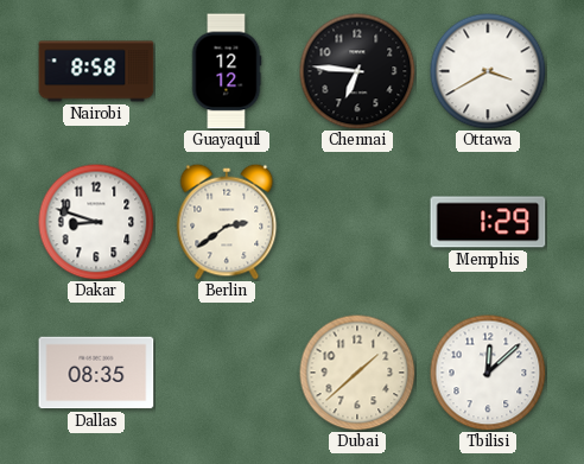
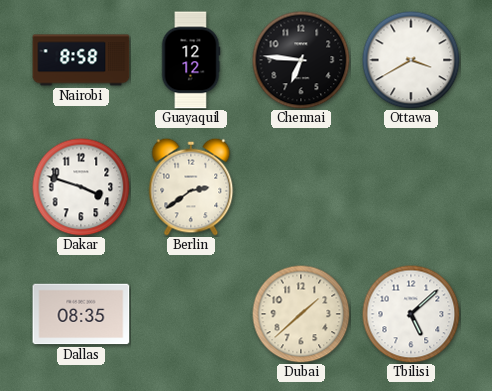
Dakar: 8:48 -> 3:48
Memphis: 1:29 -> none
Tbilisi: 12:08 -> 5:08
